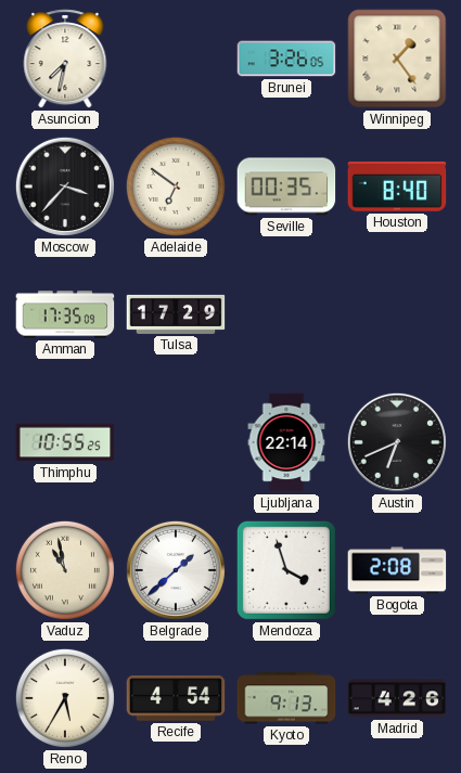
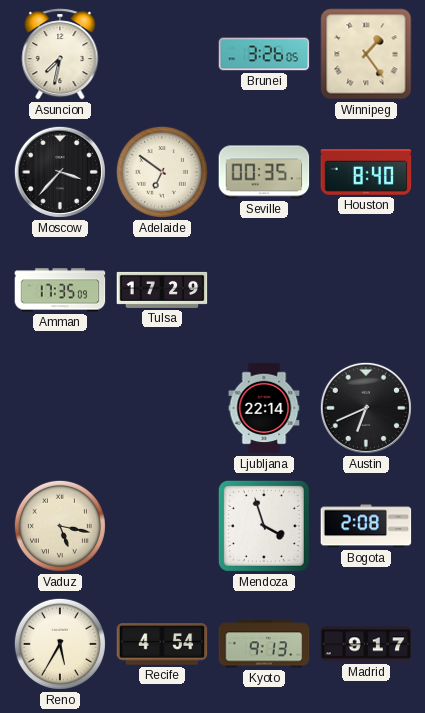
Thimphu: 10:55 -> none
Vaduz: 10:58 -> 5:17
Belgrade: 1:38 -> none
Madrid: 4:26 -> 9:17
